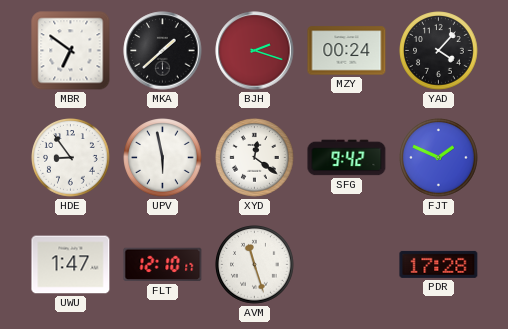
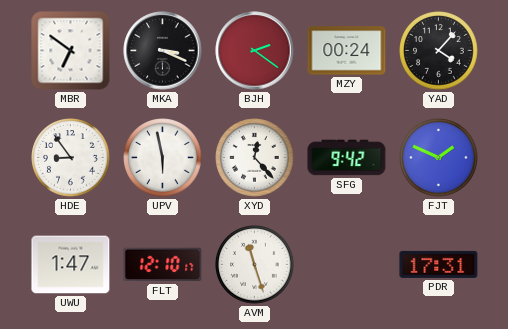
MKA: 1:38 -> 3:19
BJH: 2:18 -> 2:21
XYD: 12:21 -> 12:23
PDR: 17:28 -> 17:31
